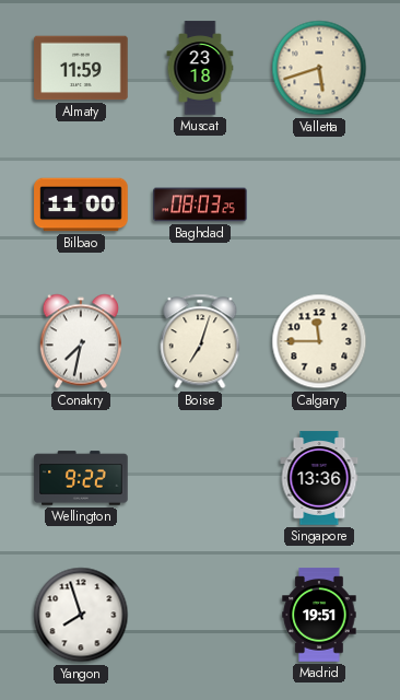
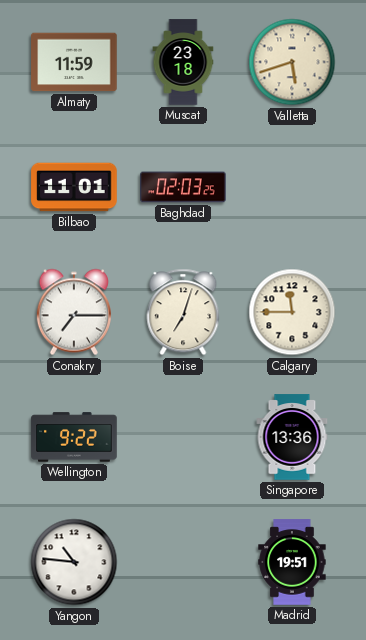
Bilbao: 11:00 -> 11:01
Baghdad: 08:03 -> 02:03
Conakry: 7:32 -> 7:15
Yangon: 7:57 -> 10:46
